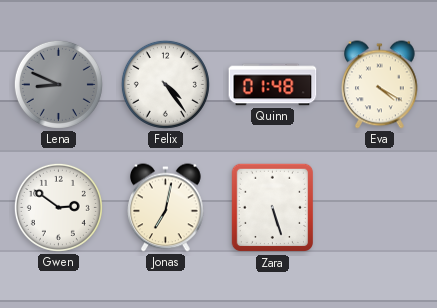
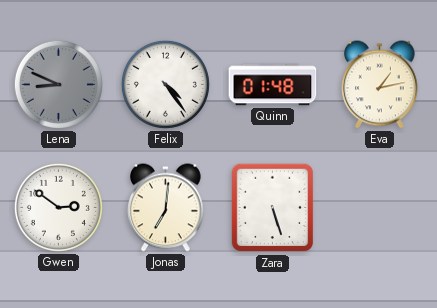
Eva: 4:20 -> 1:13
Jonas: 7:02 -> 7:01
